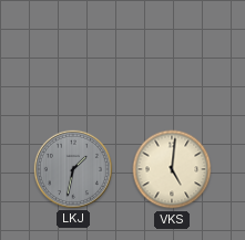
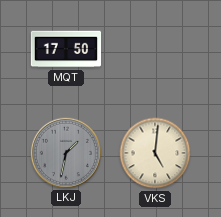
MQT: none -> 17:50
